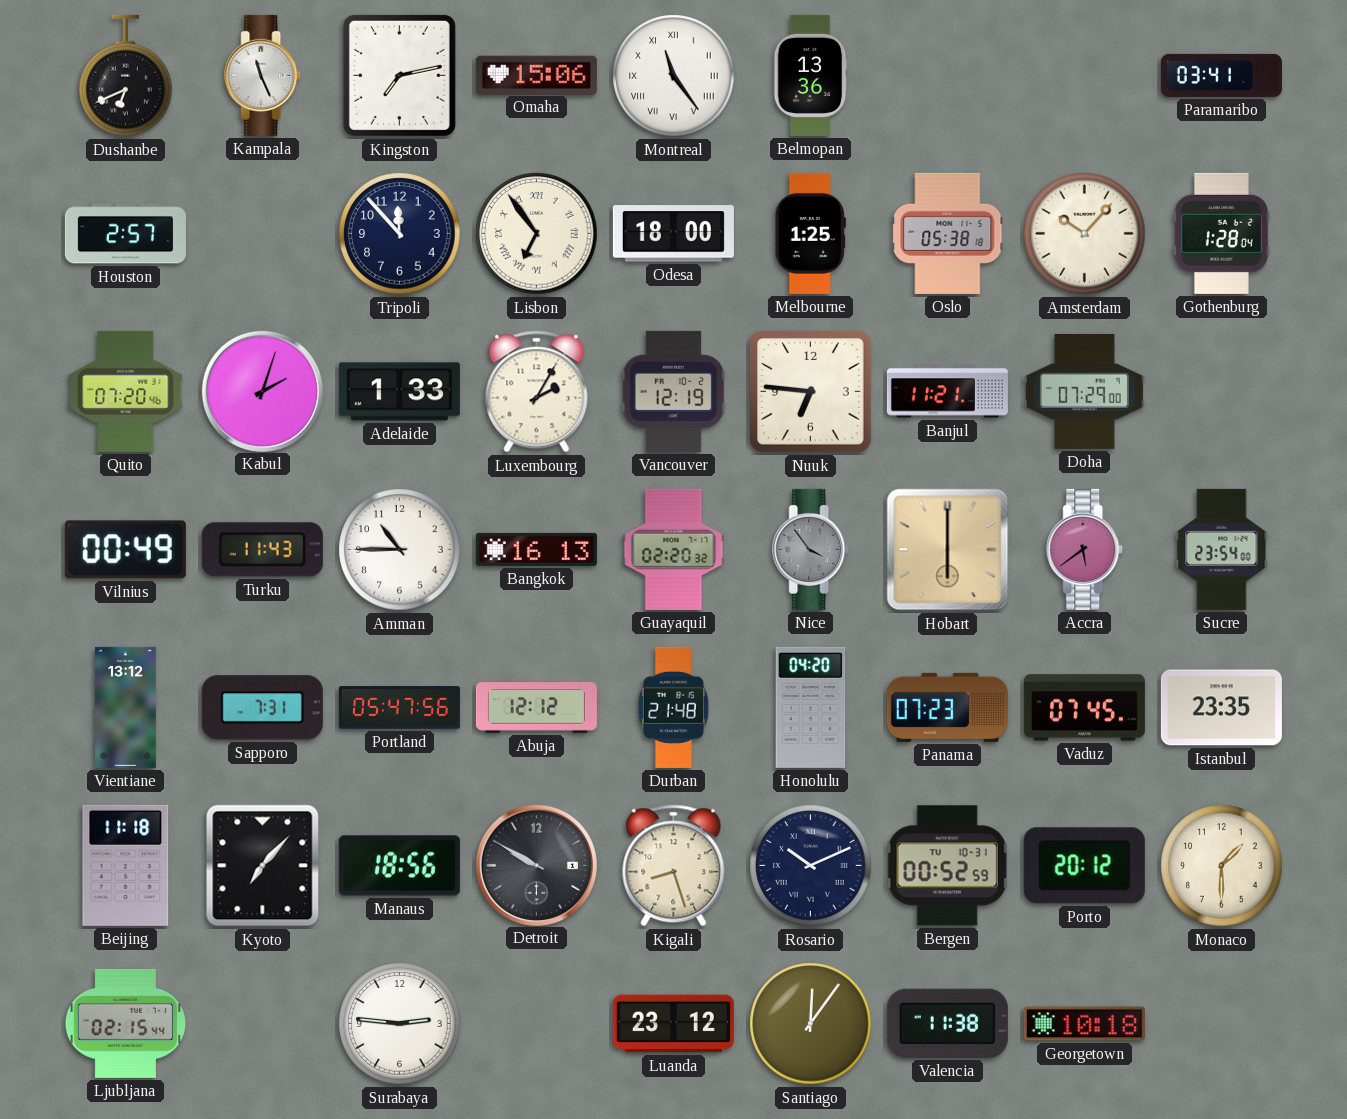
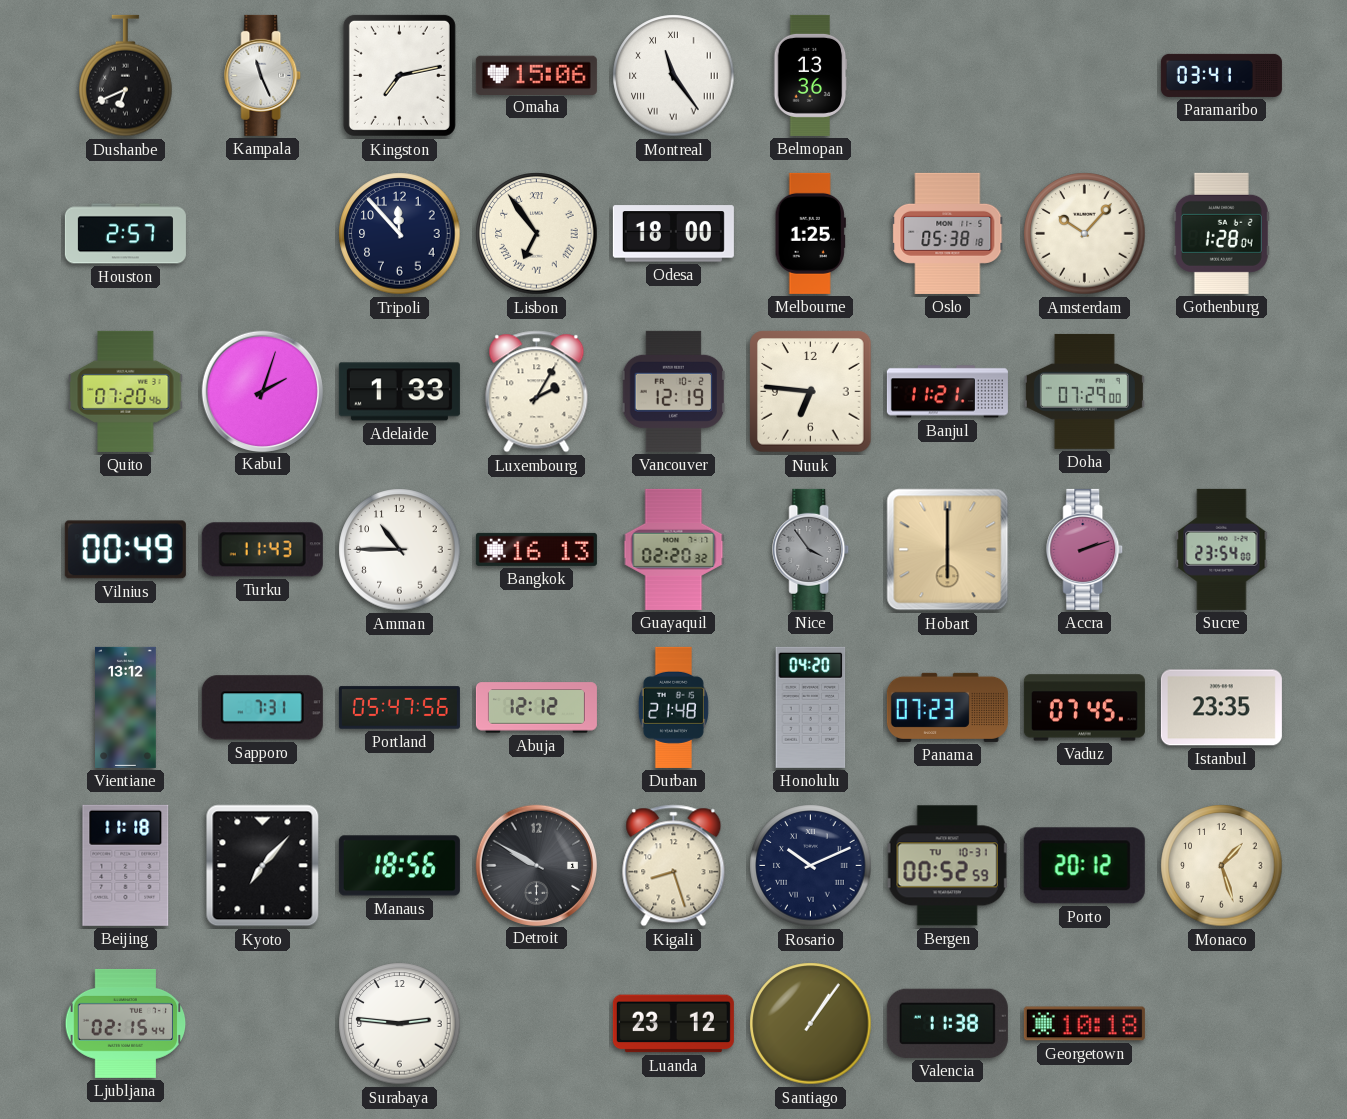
Accra: 5:39 -> 2:12
Monaco: 1:30 -> 1:27
Santiago: 12:06 -> 1:06
